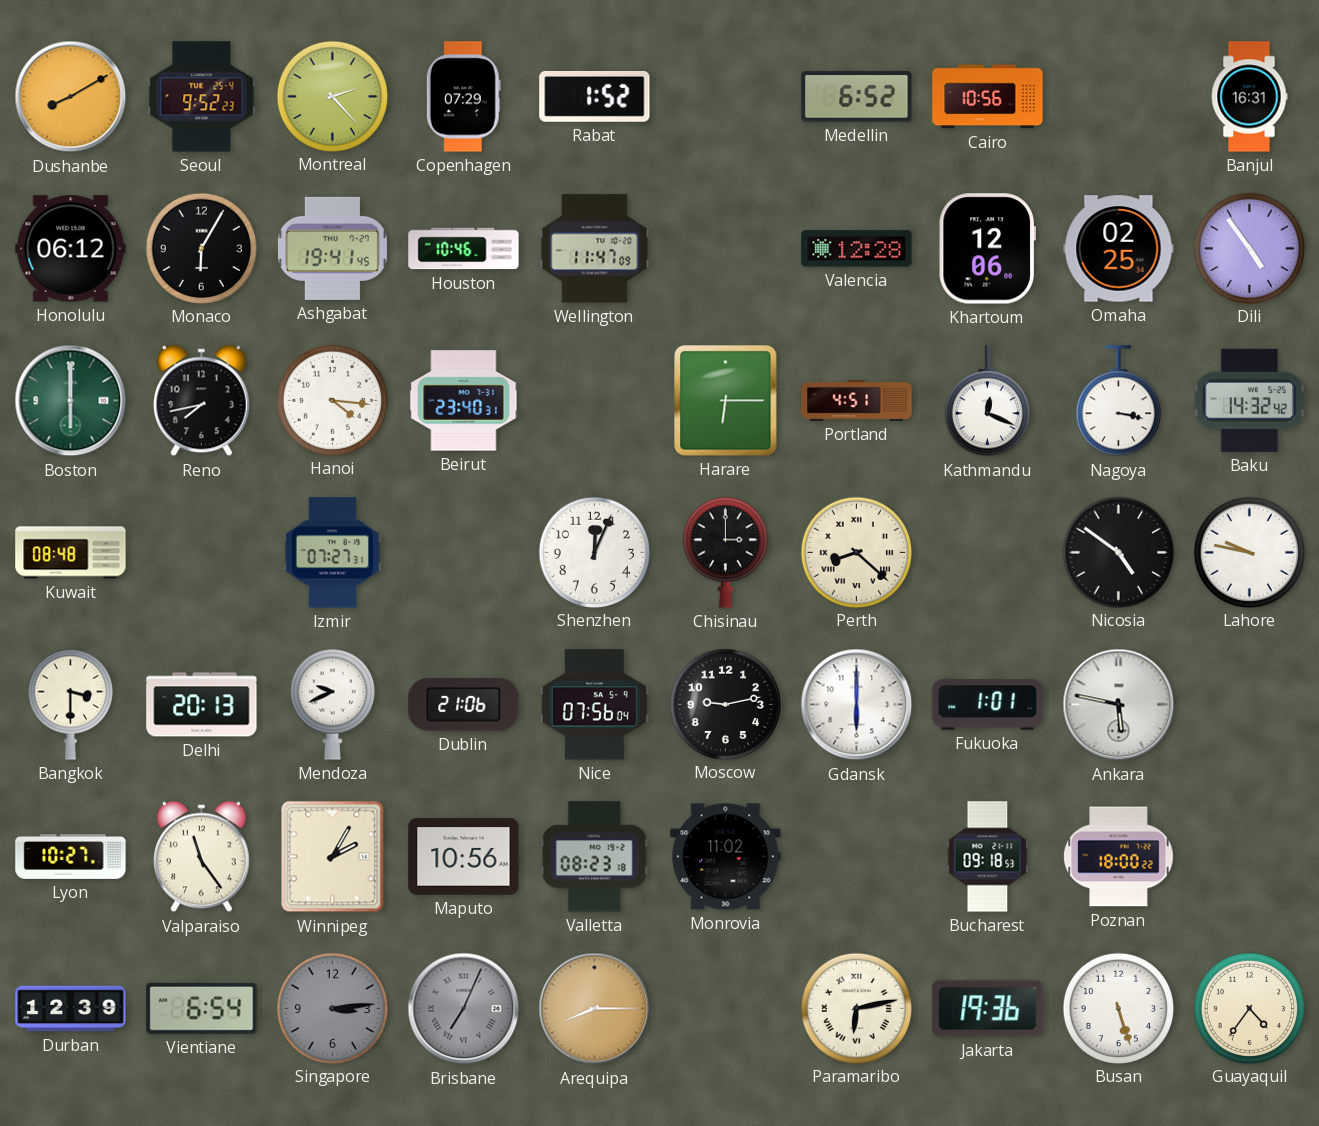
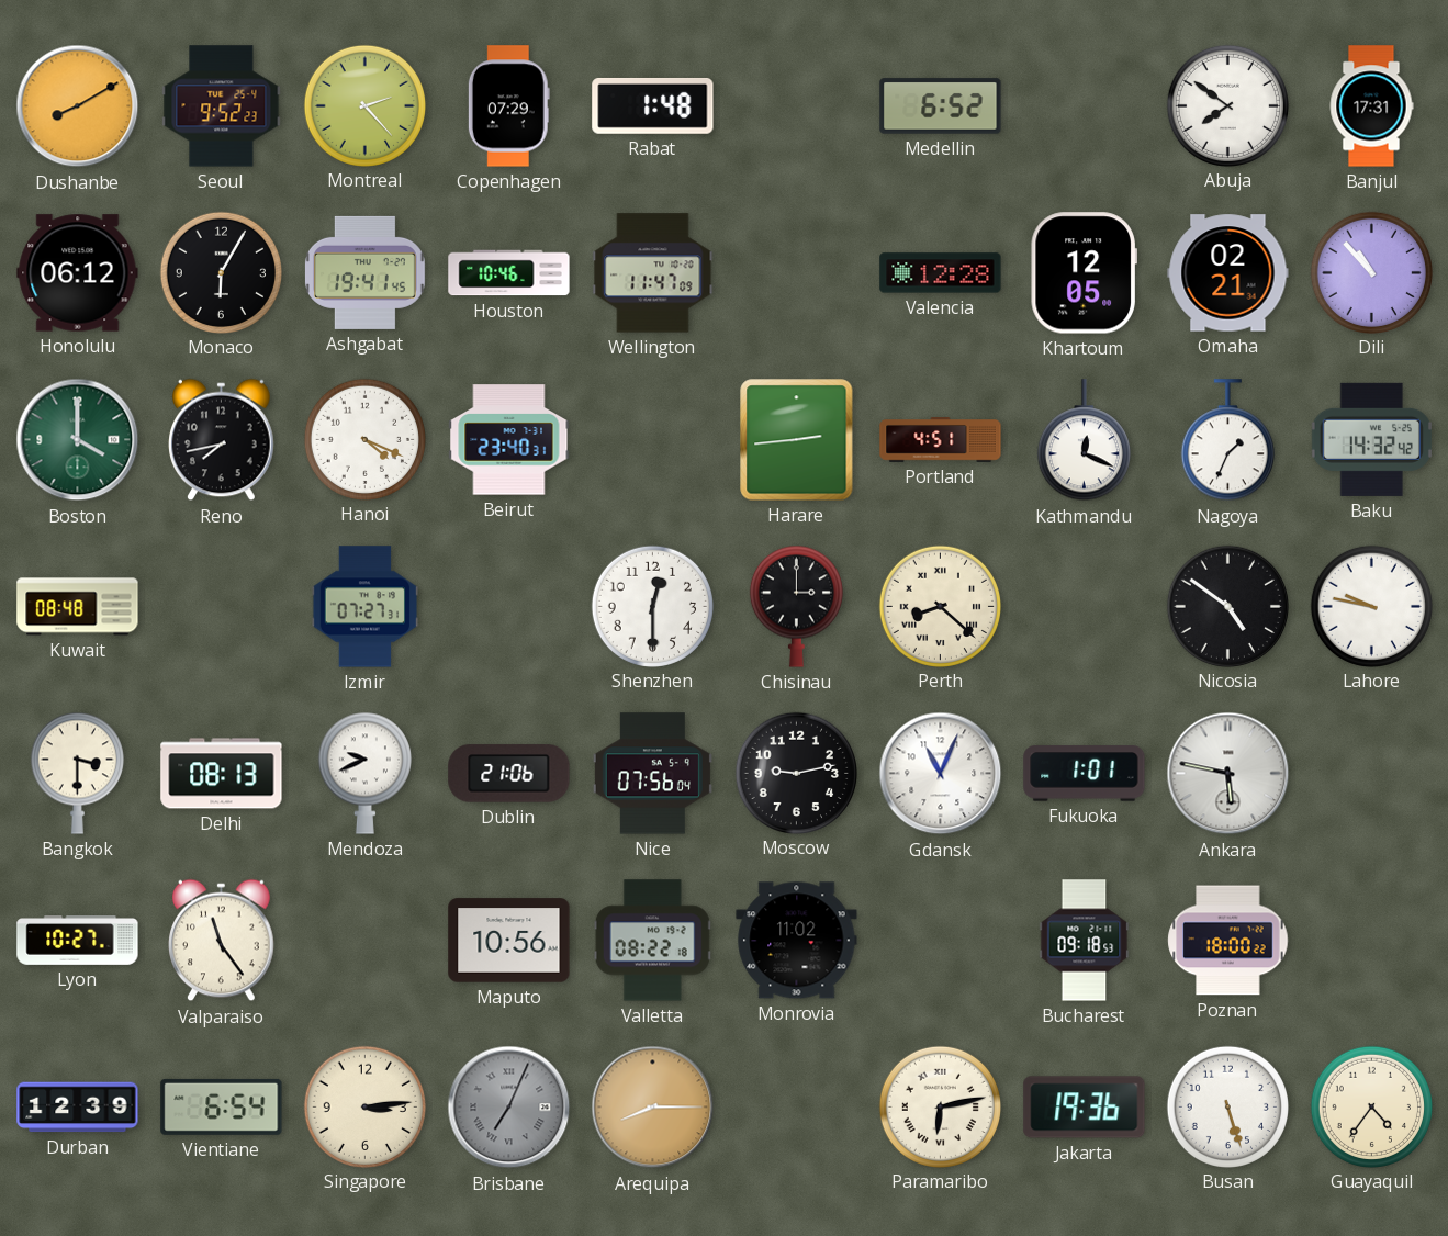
Rabat: 1:52 -> 1:48
Cairo: 10:56 -> none
Abuja: none -> 7:51
Banjul: 16:31 -> 17:31
Khartoum: 12:06 -> 12:05
Omaha: 02:25 -> 02:21
Dili: 4:54 -> 10:53
Boston: 6:00 -> 4:00
Hanoi: 4:16 -> 4:19
Harare: 6:15 -> 2:44
Nagoya: 3:17 -> 1:34
Shenzhen: 12:04 -> 12:30
Delhi: 20:13 -> 08:13
Gdansk: 6:00 -> 11:04
Winnipeg: 2:05 -> none
Valletta: 08:23 -> 08:22
Singapore dial: grey -> cream
